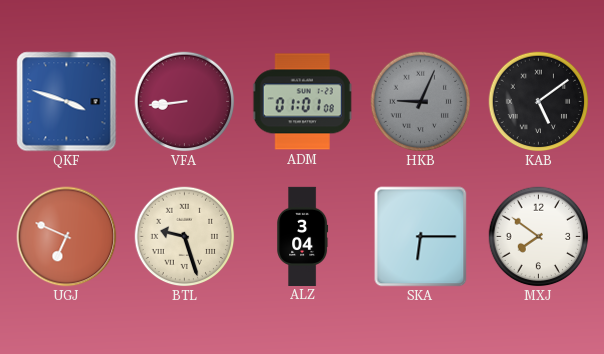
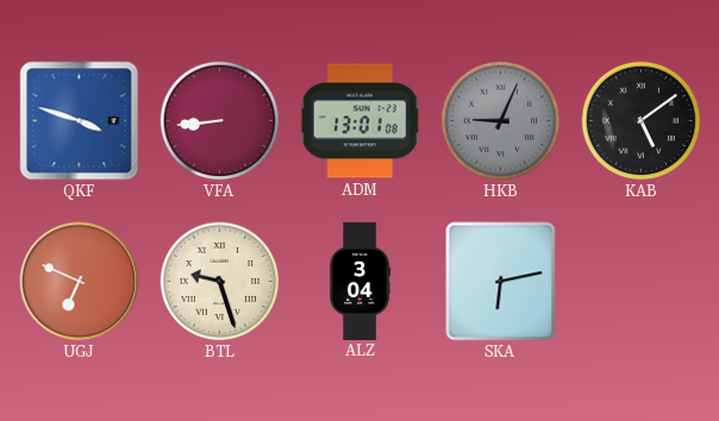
ADM: 01:01 -> 13:01
SKA: 6:15 -> 6:13
MXJ: 7:51 -> none
